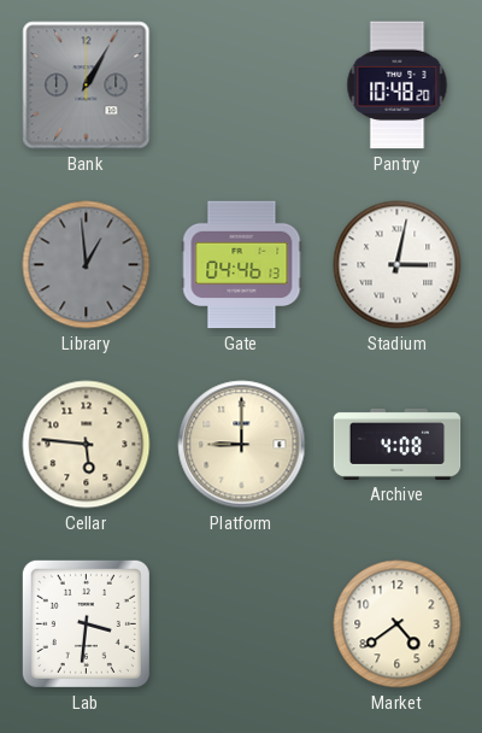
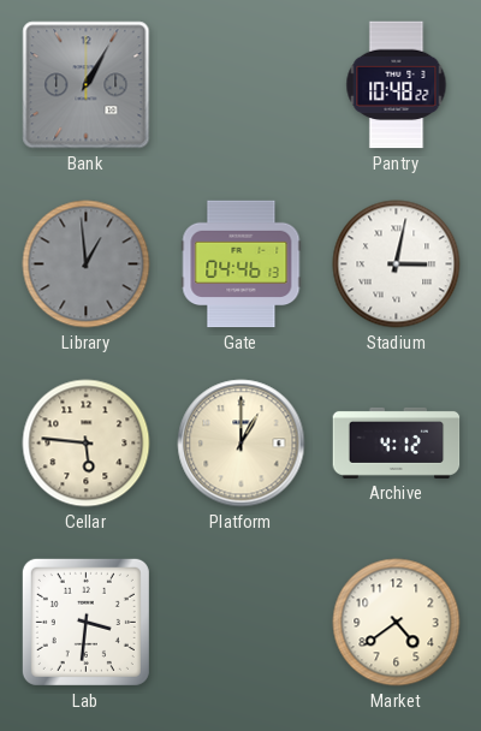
Pantry: 10:48:20 -> 10:48:22
Platform: 9:00 -> 1:00
Archive: 4:08 -> 4:12
